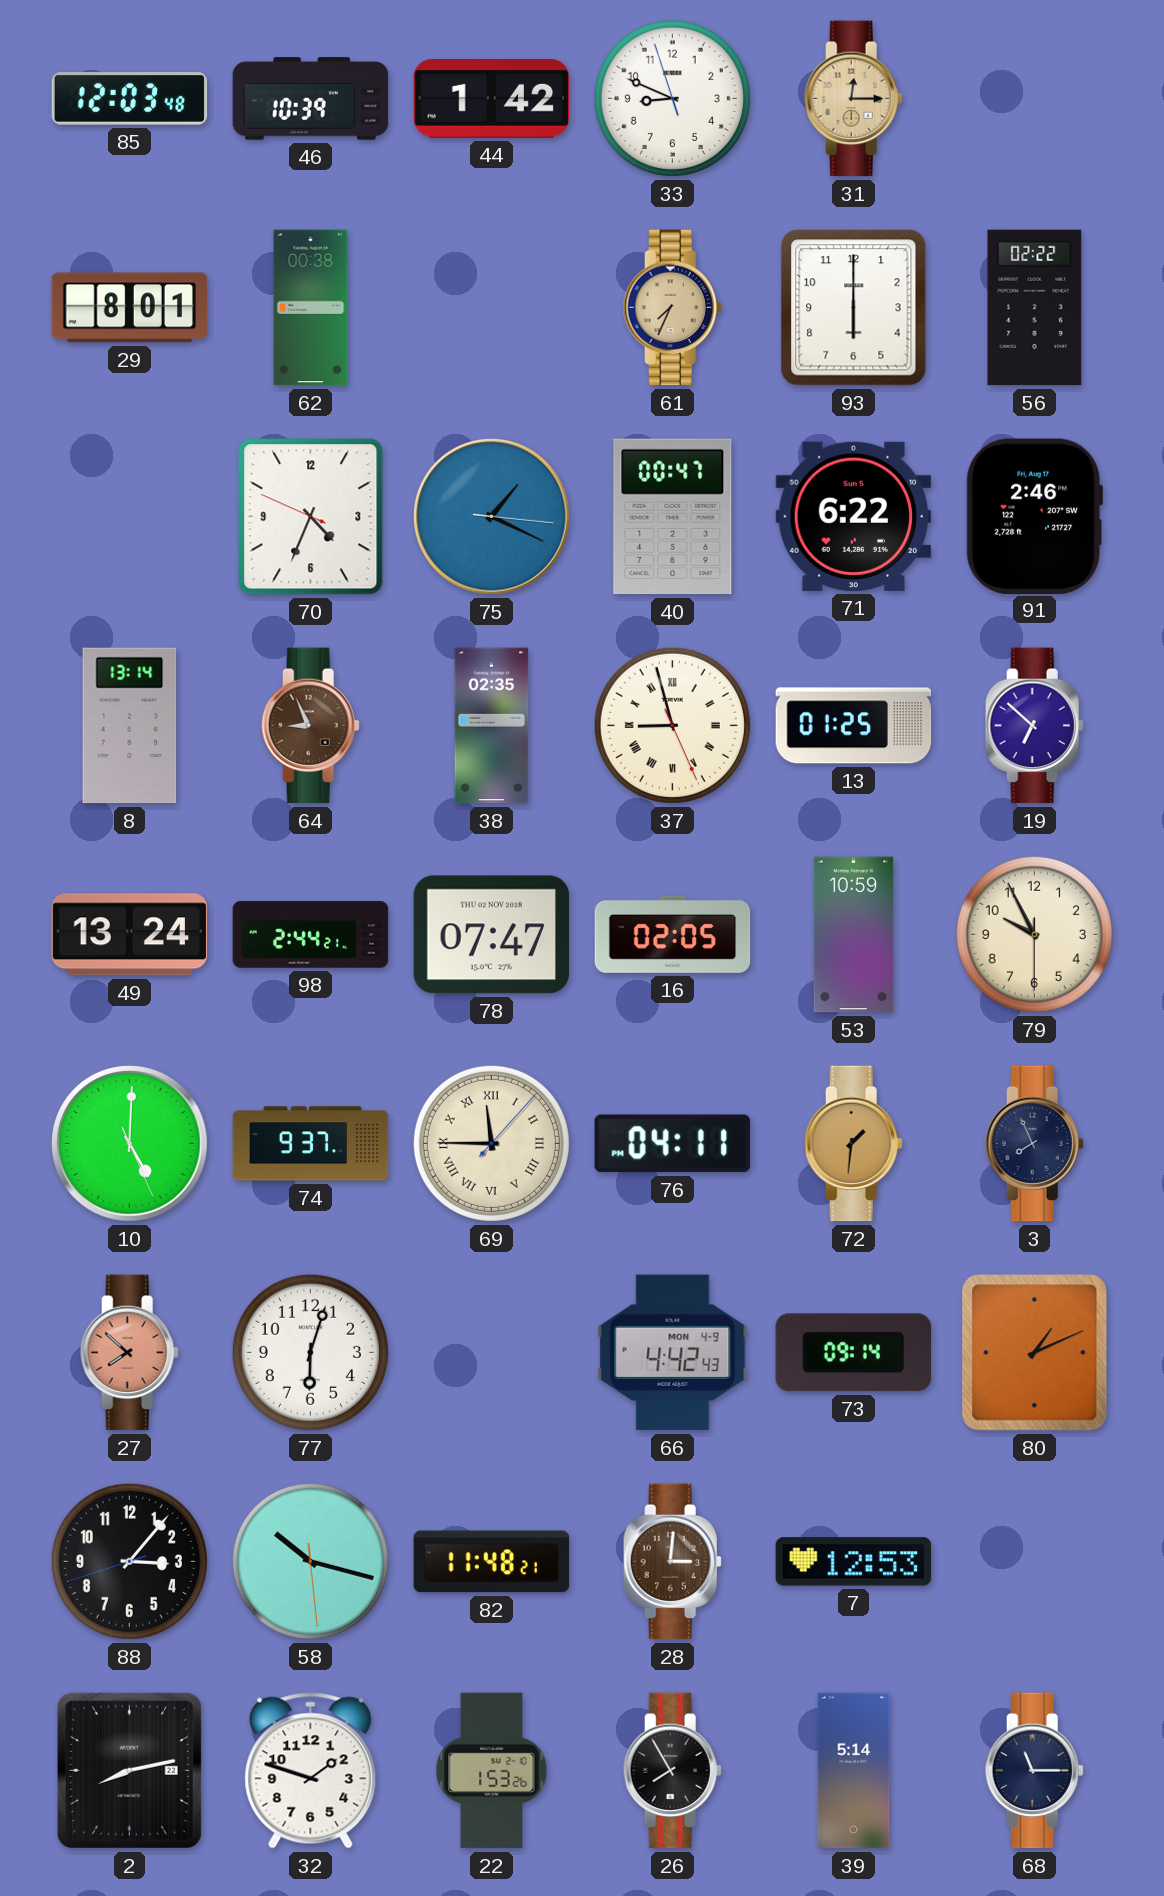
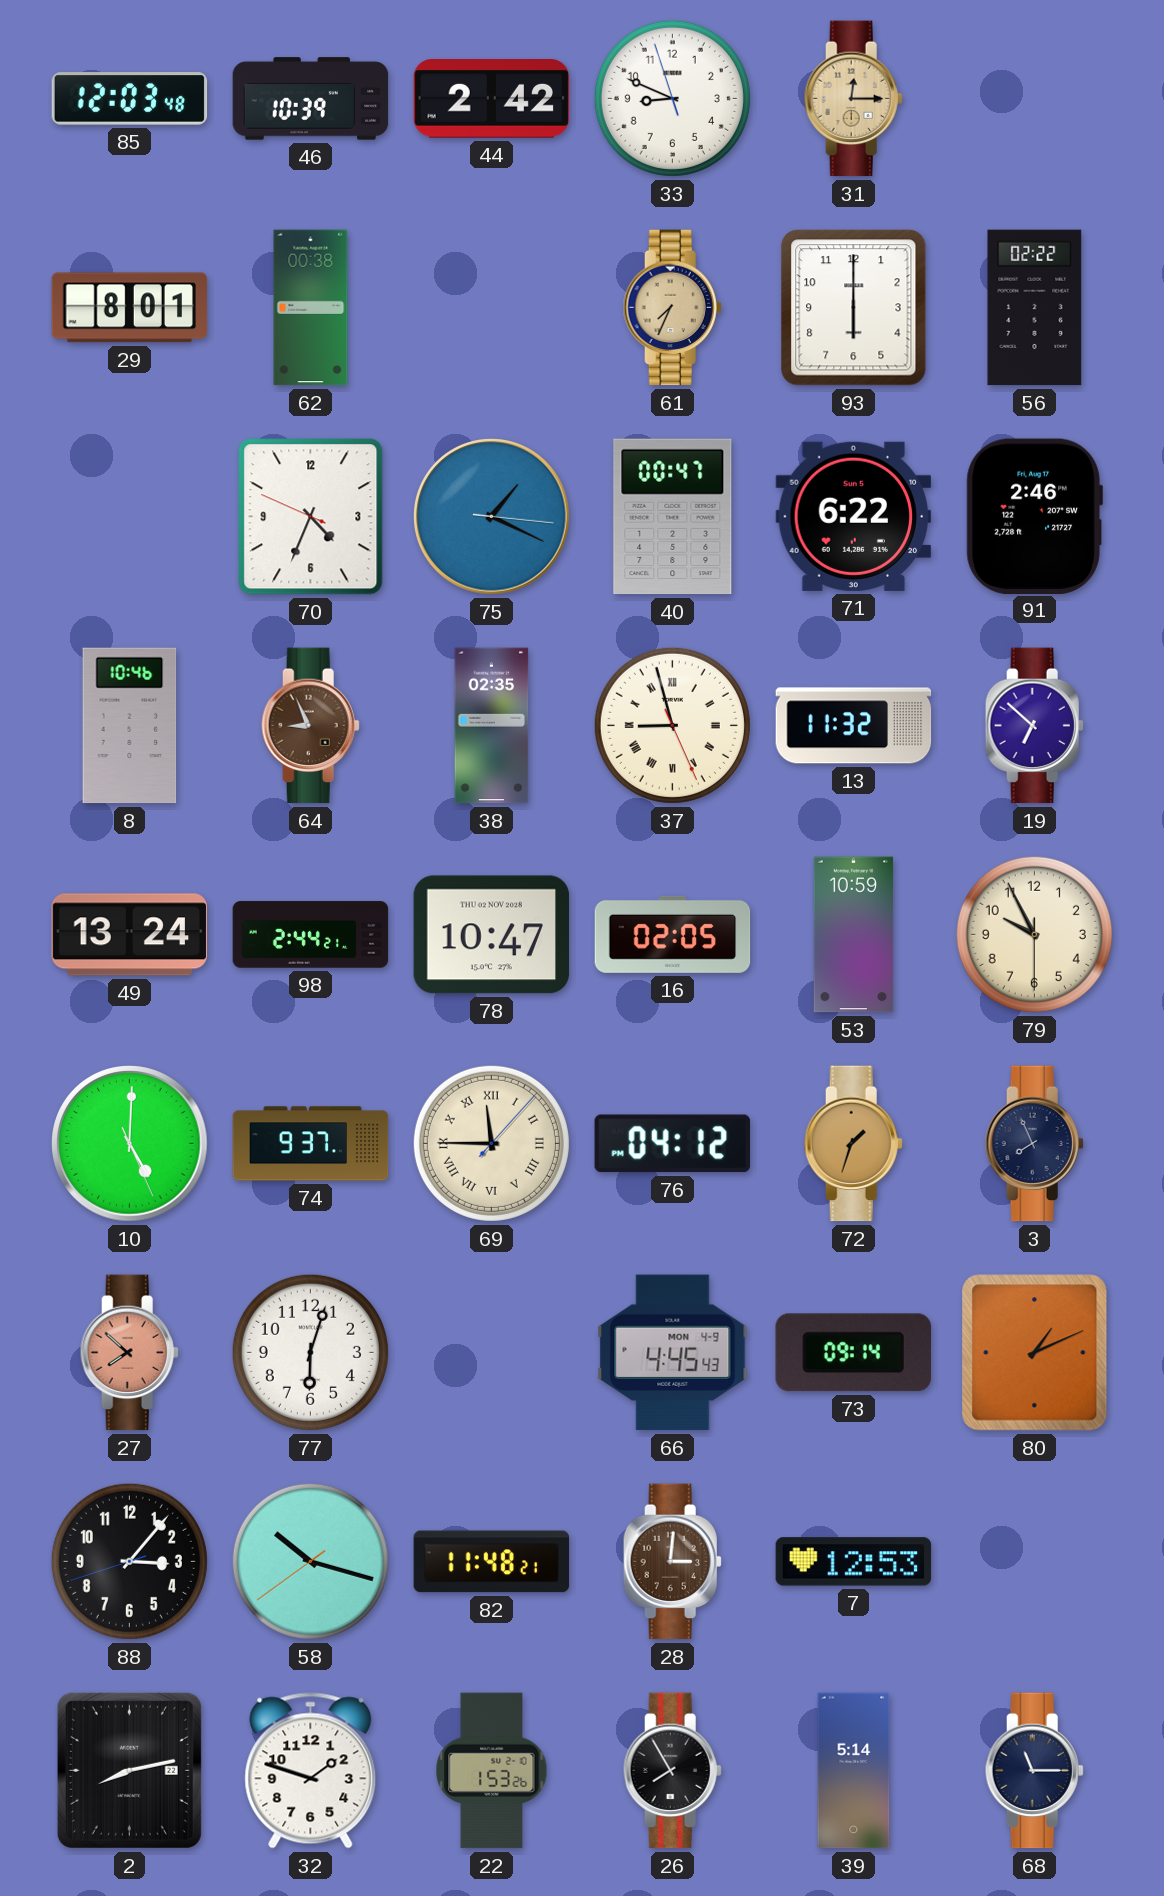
44: 1:42 -> 2:42
8: 13:14 -> 10:46
13: 01:25 -> 11:32
78: 07:47 -> 10:47
76: 04:11 -> 04:12
72: 1:31 -> 1:33
66: 4:42 -> 4:45
58: 10:17:29 -> 10:17:39
